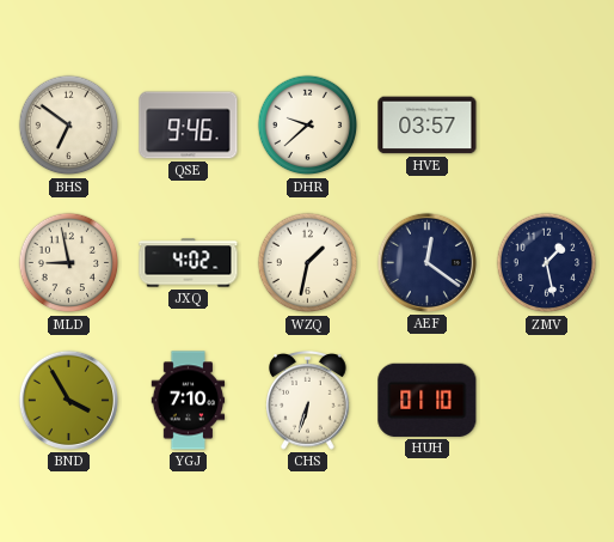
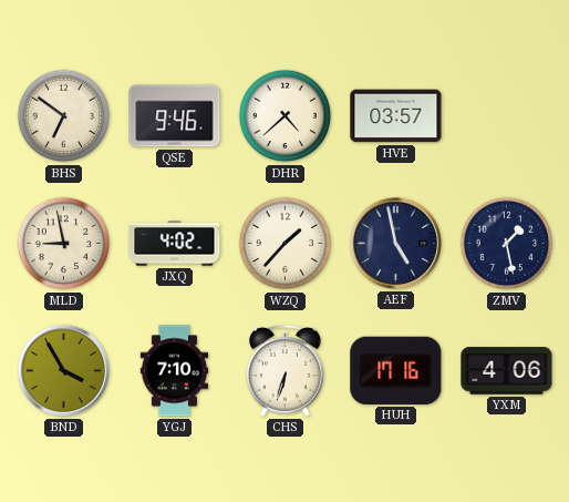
DHR: 9:38 -> 4:38
WZQ: 1:32 -> 1:37
AEF: 12:21 -> 4:58
HUH: 01:10 -> 17:16
YXM: none -> 4:06
